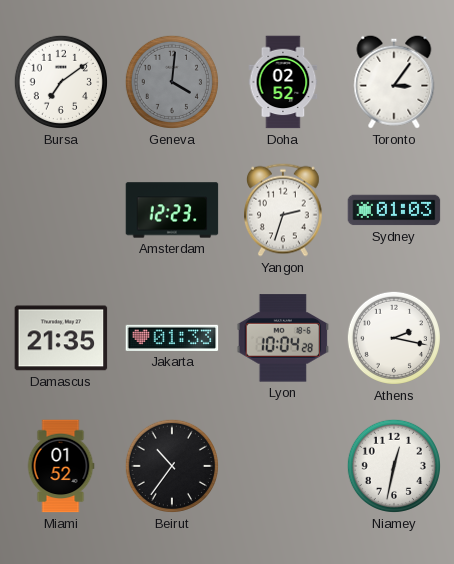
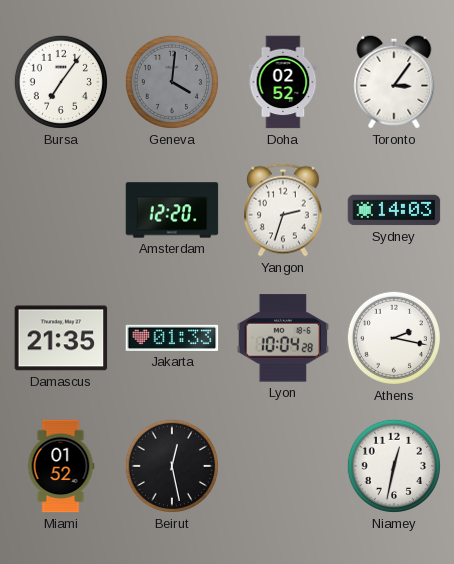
Bursa: 7:09 -> 7:06
Amsterdam: 12:23 -> 12:20
Sydney: 01:03 -> 14:03
Beirut: 10:36 -> 12:28
